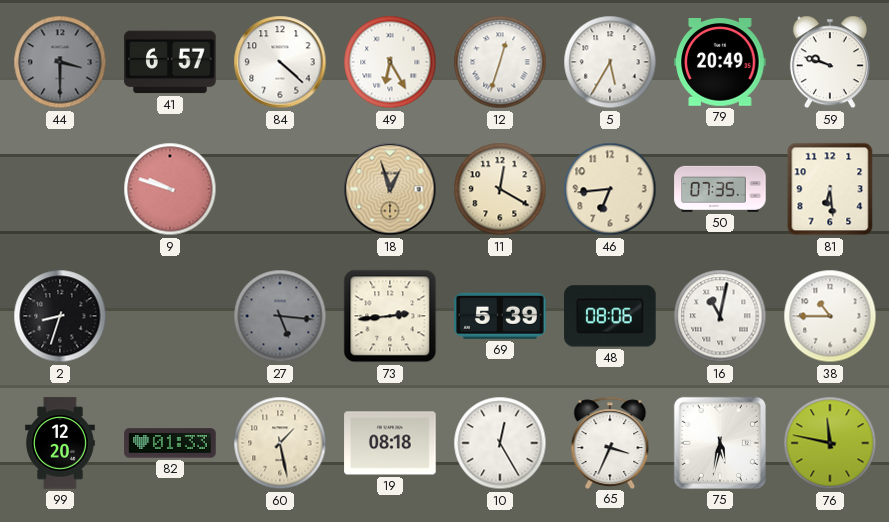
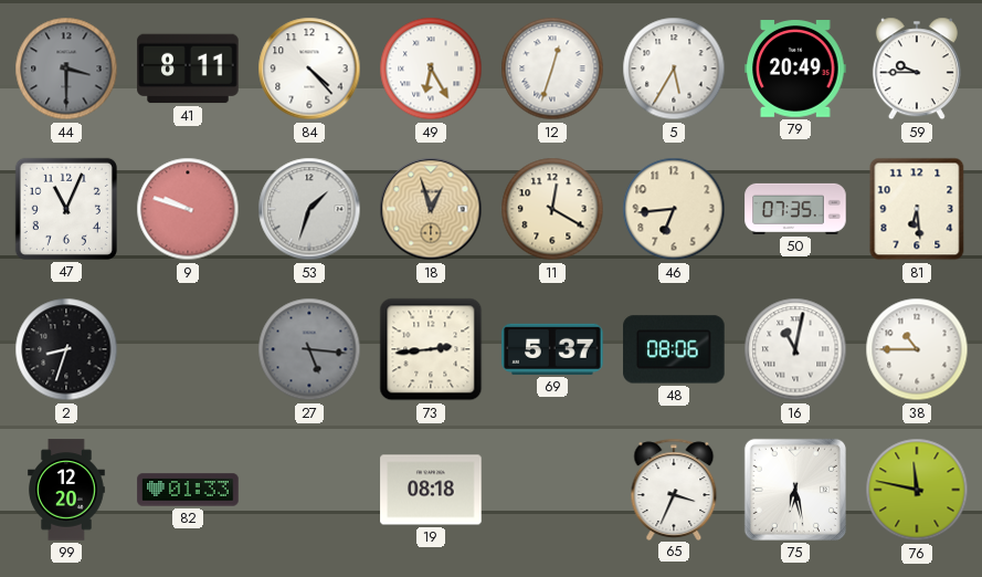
41: 6:57 -> 8:11
84: 4:22 -> 4:23
59: 9:48 -> 9:45
47: none -> 11:04
53: none -> 1:33
69: 5:39 -> 5:37
60: 1:28 -> none
10: 12:25 -> none
75: 5:32 -> 6:28
